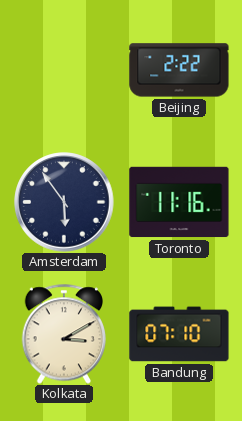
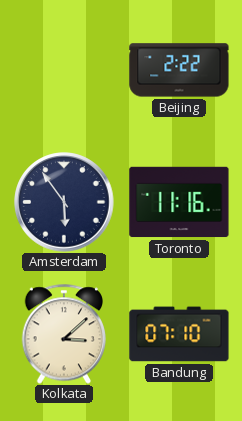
Kolkata: 3:10 -> 3:08
